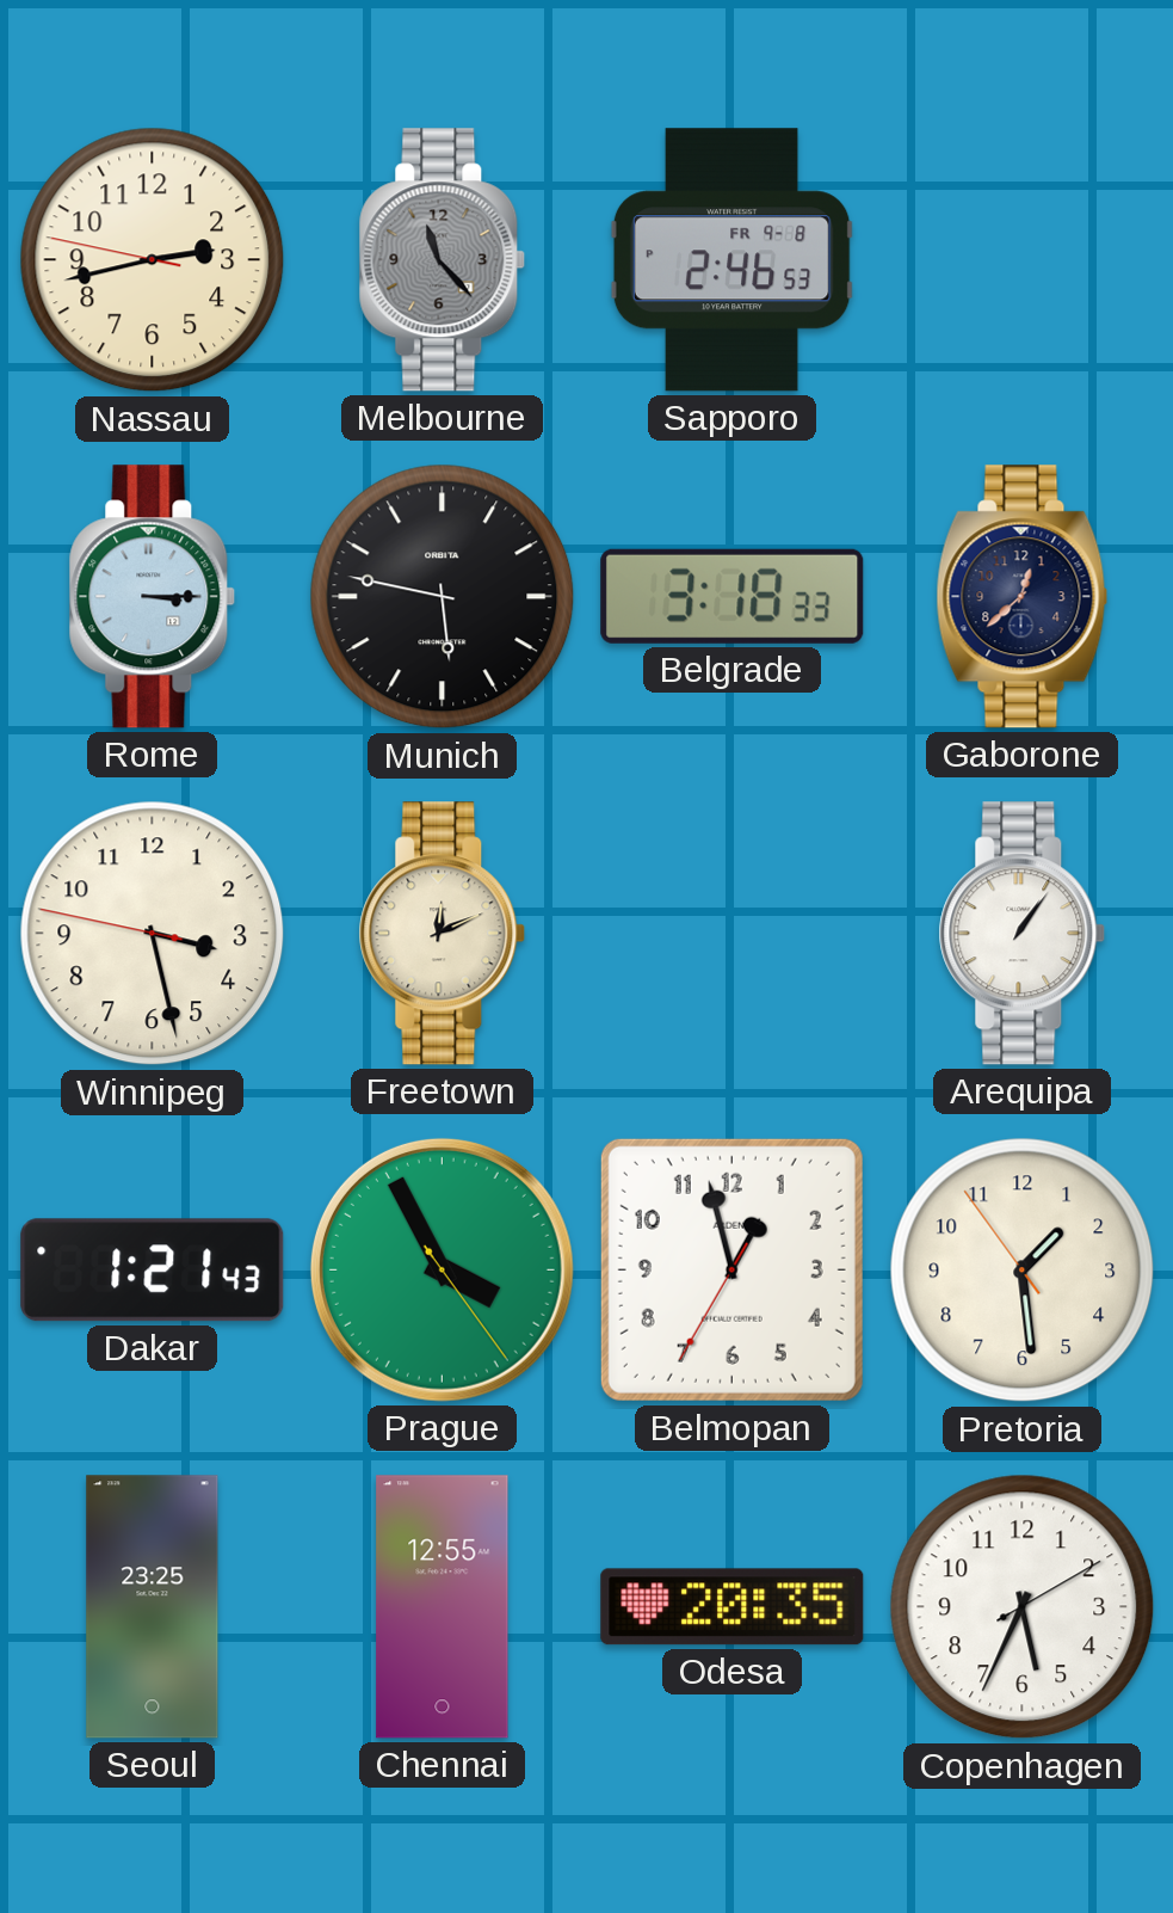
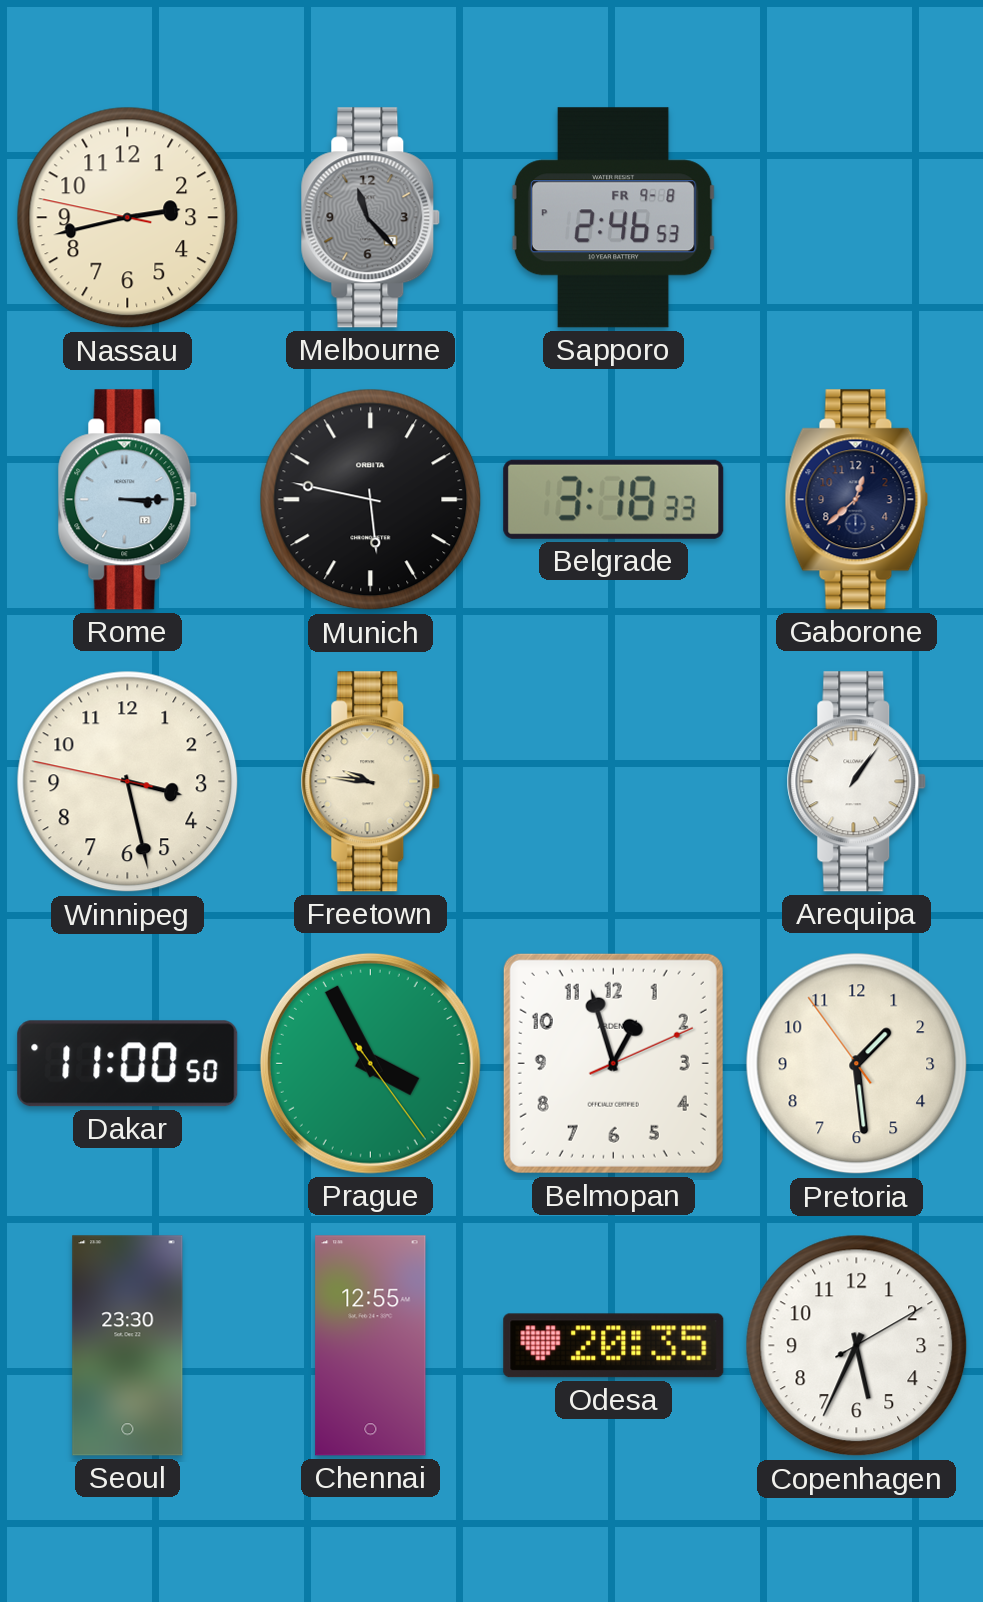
Freetown: 12:11 -> 9:46
Dakar: 1:21 -> 11:00
Belmopan: 12:57:35 -> 12:57:11
Seoul: 23:25 -> 23:30
